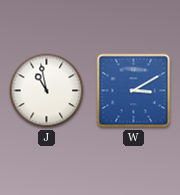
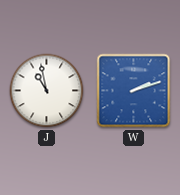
W: 3:10 -> 2:12
